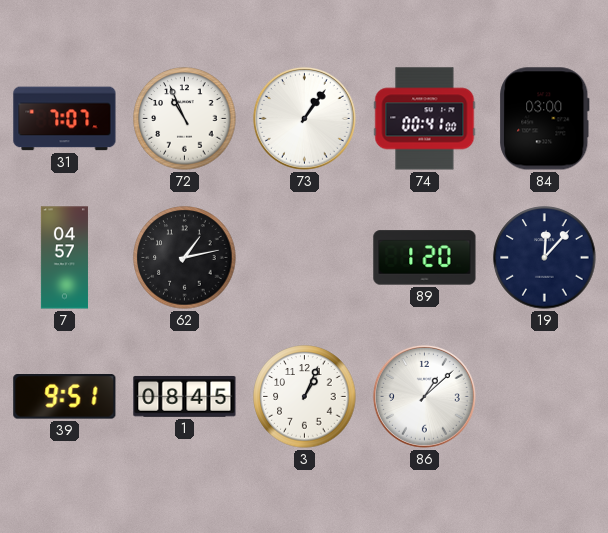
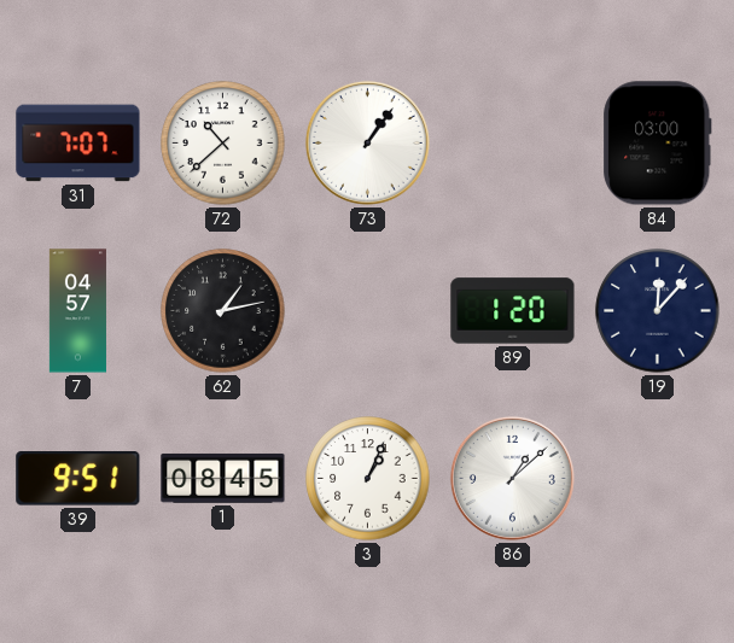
72: 10:56 -> 10:38
74: 00:41 -> none
